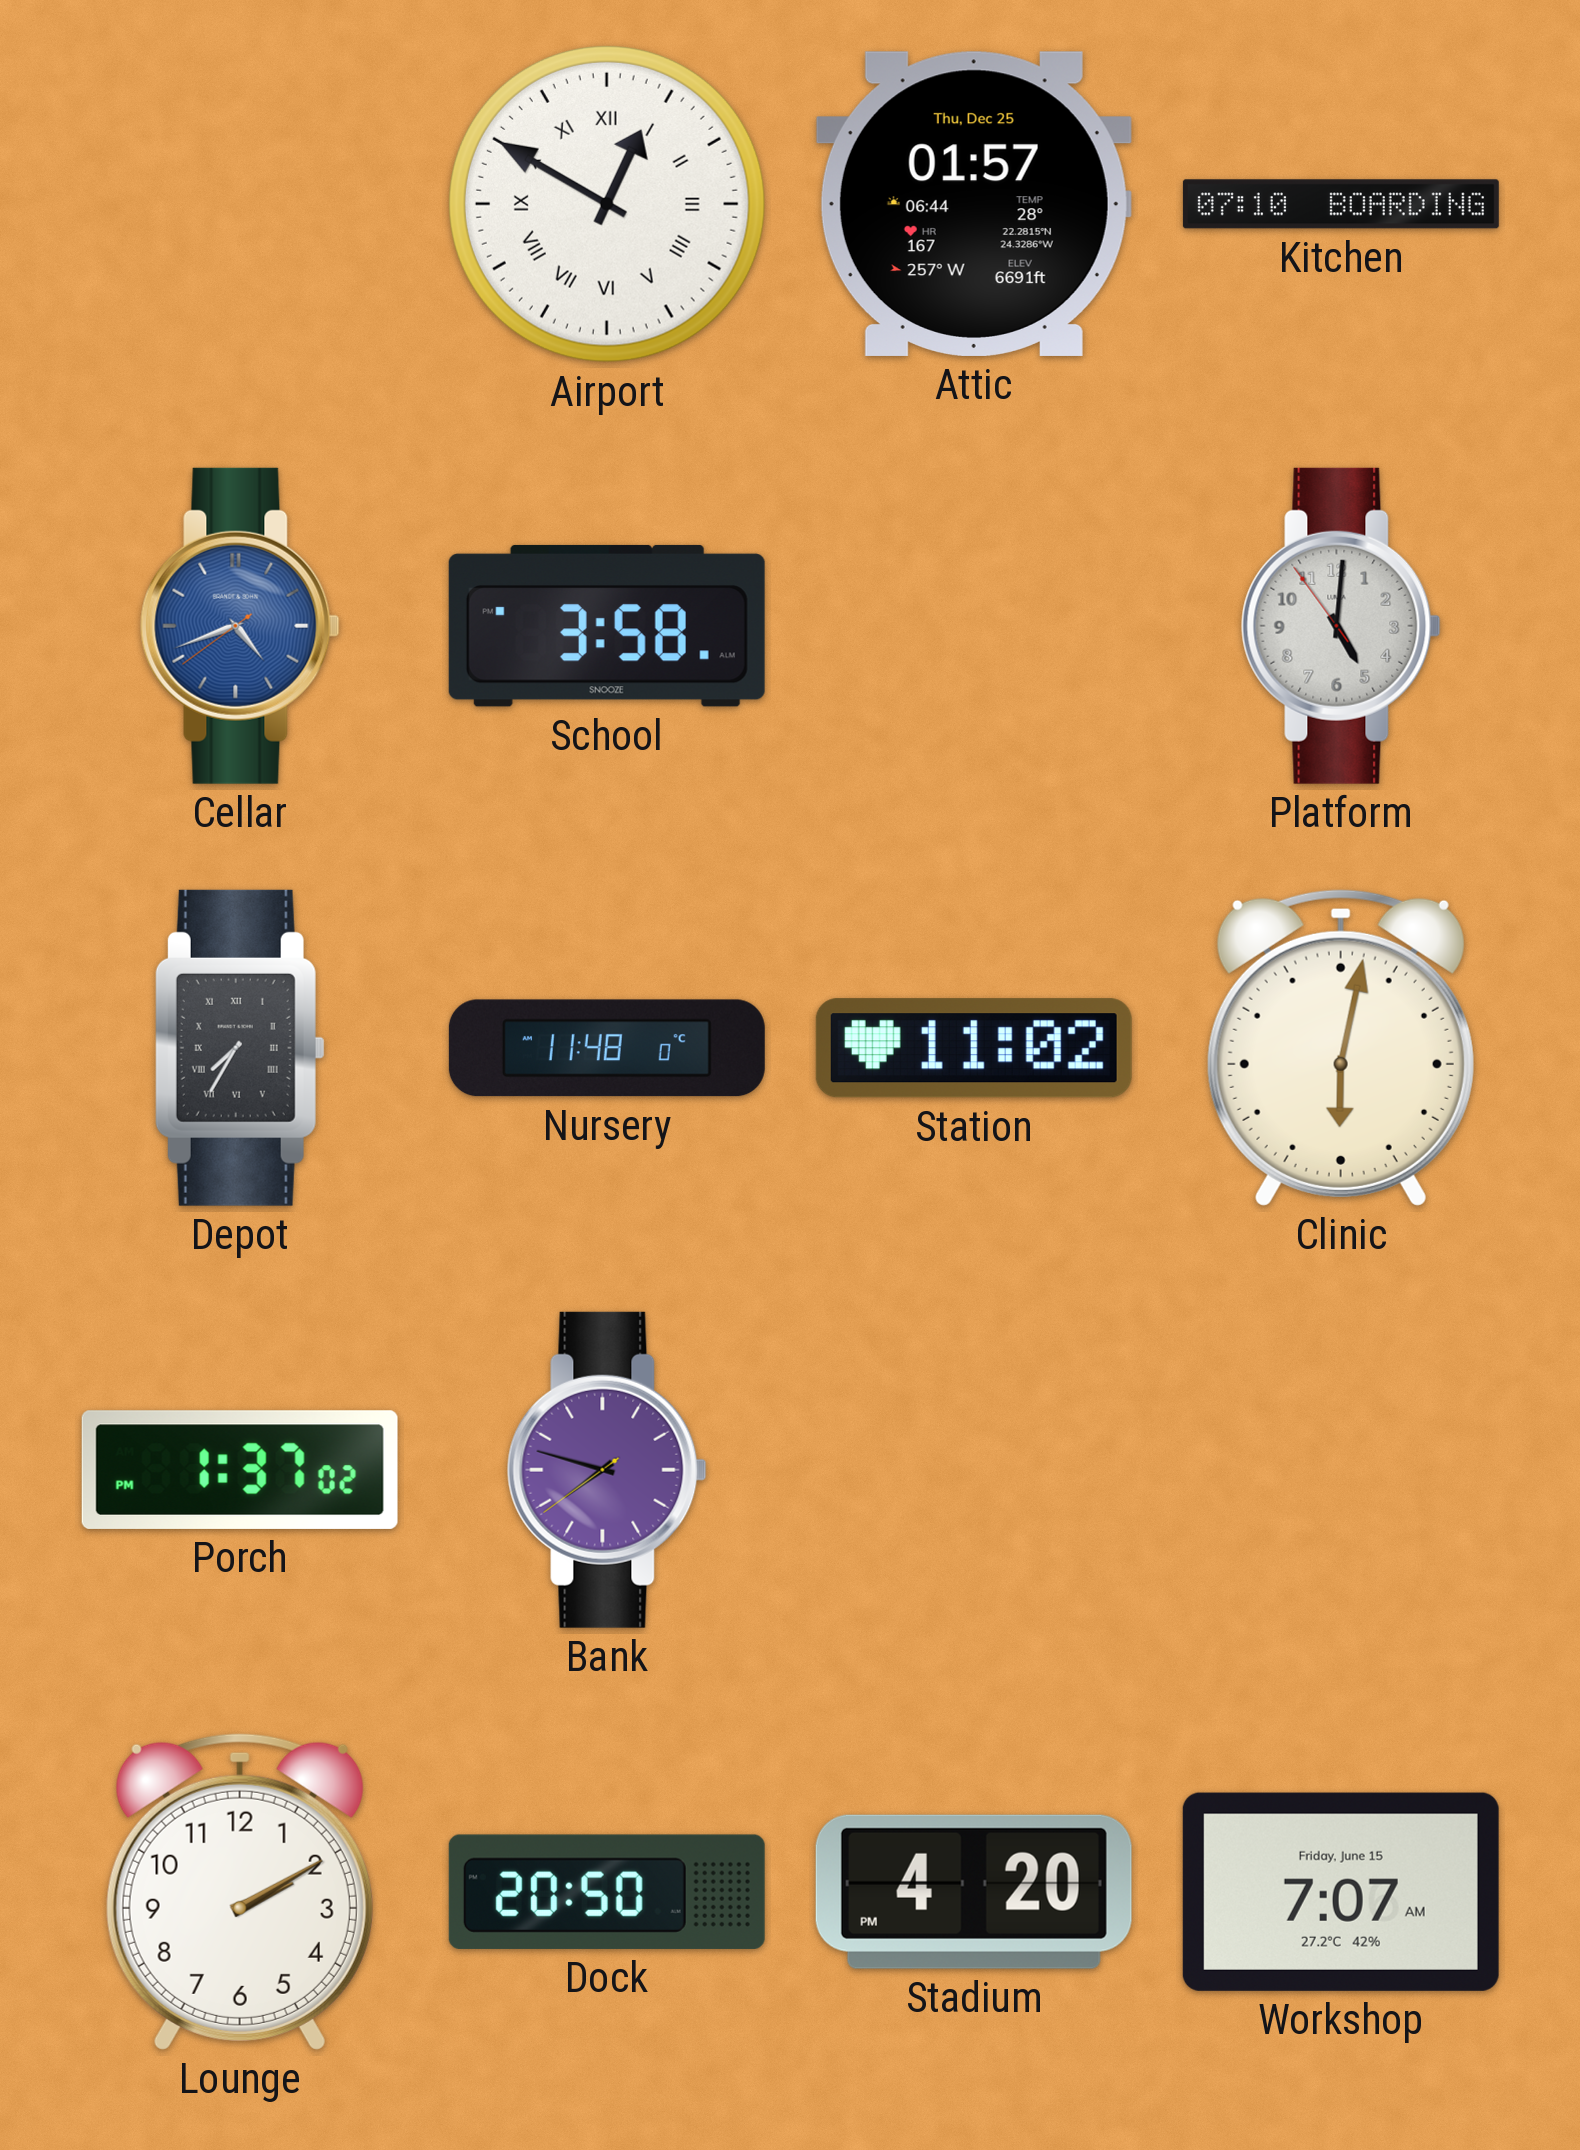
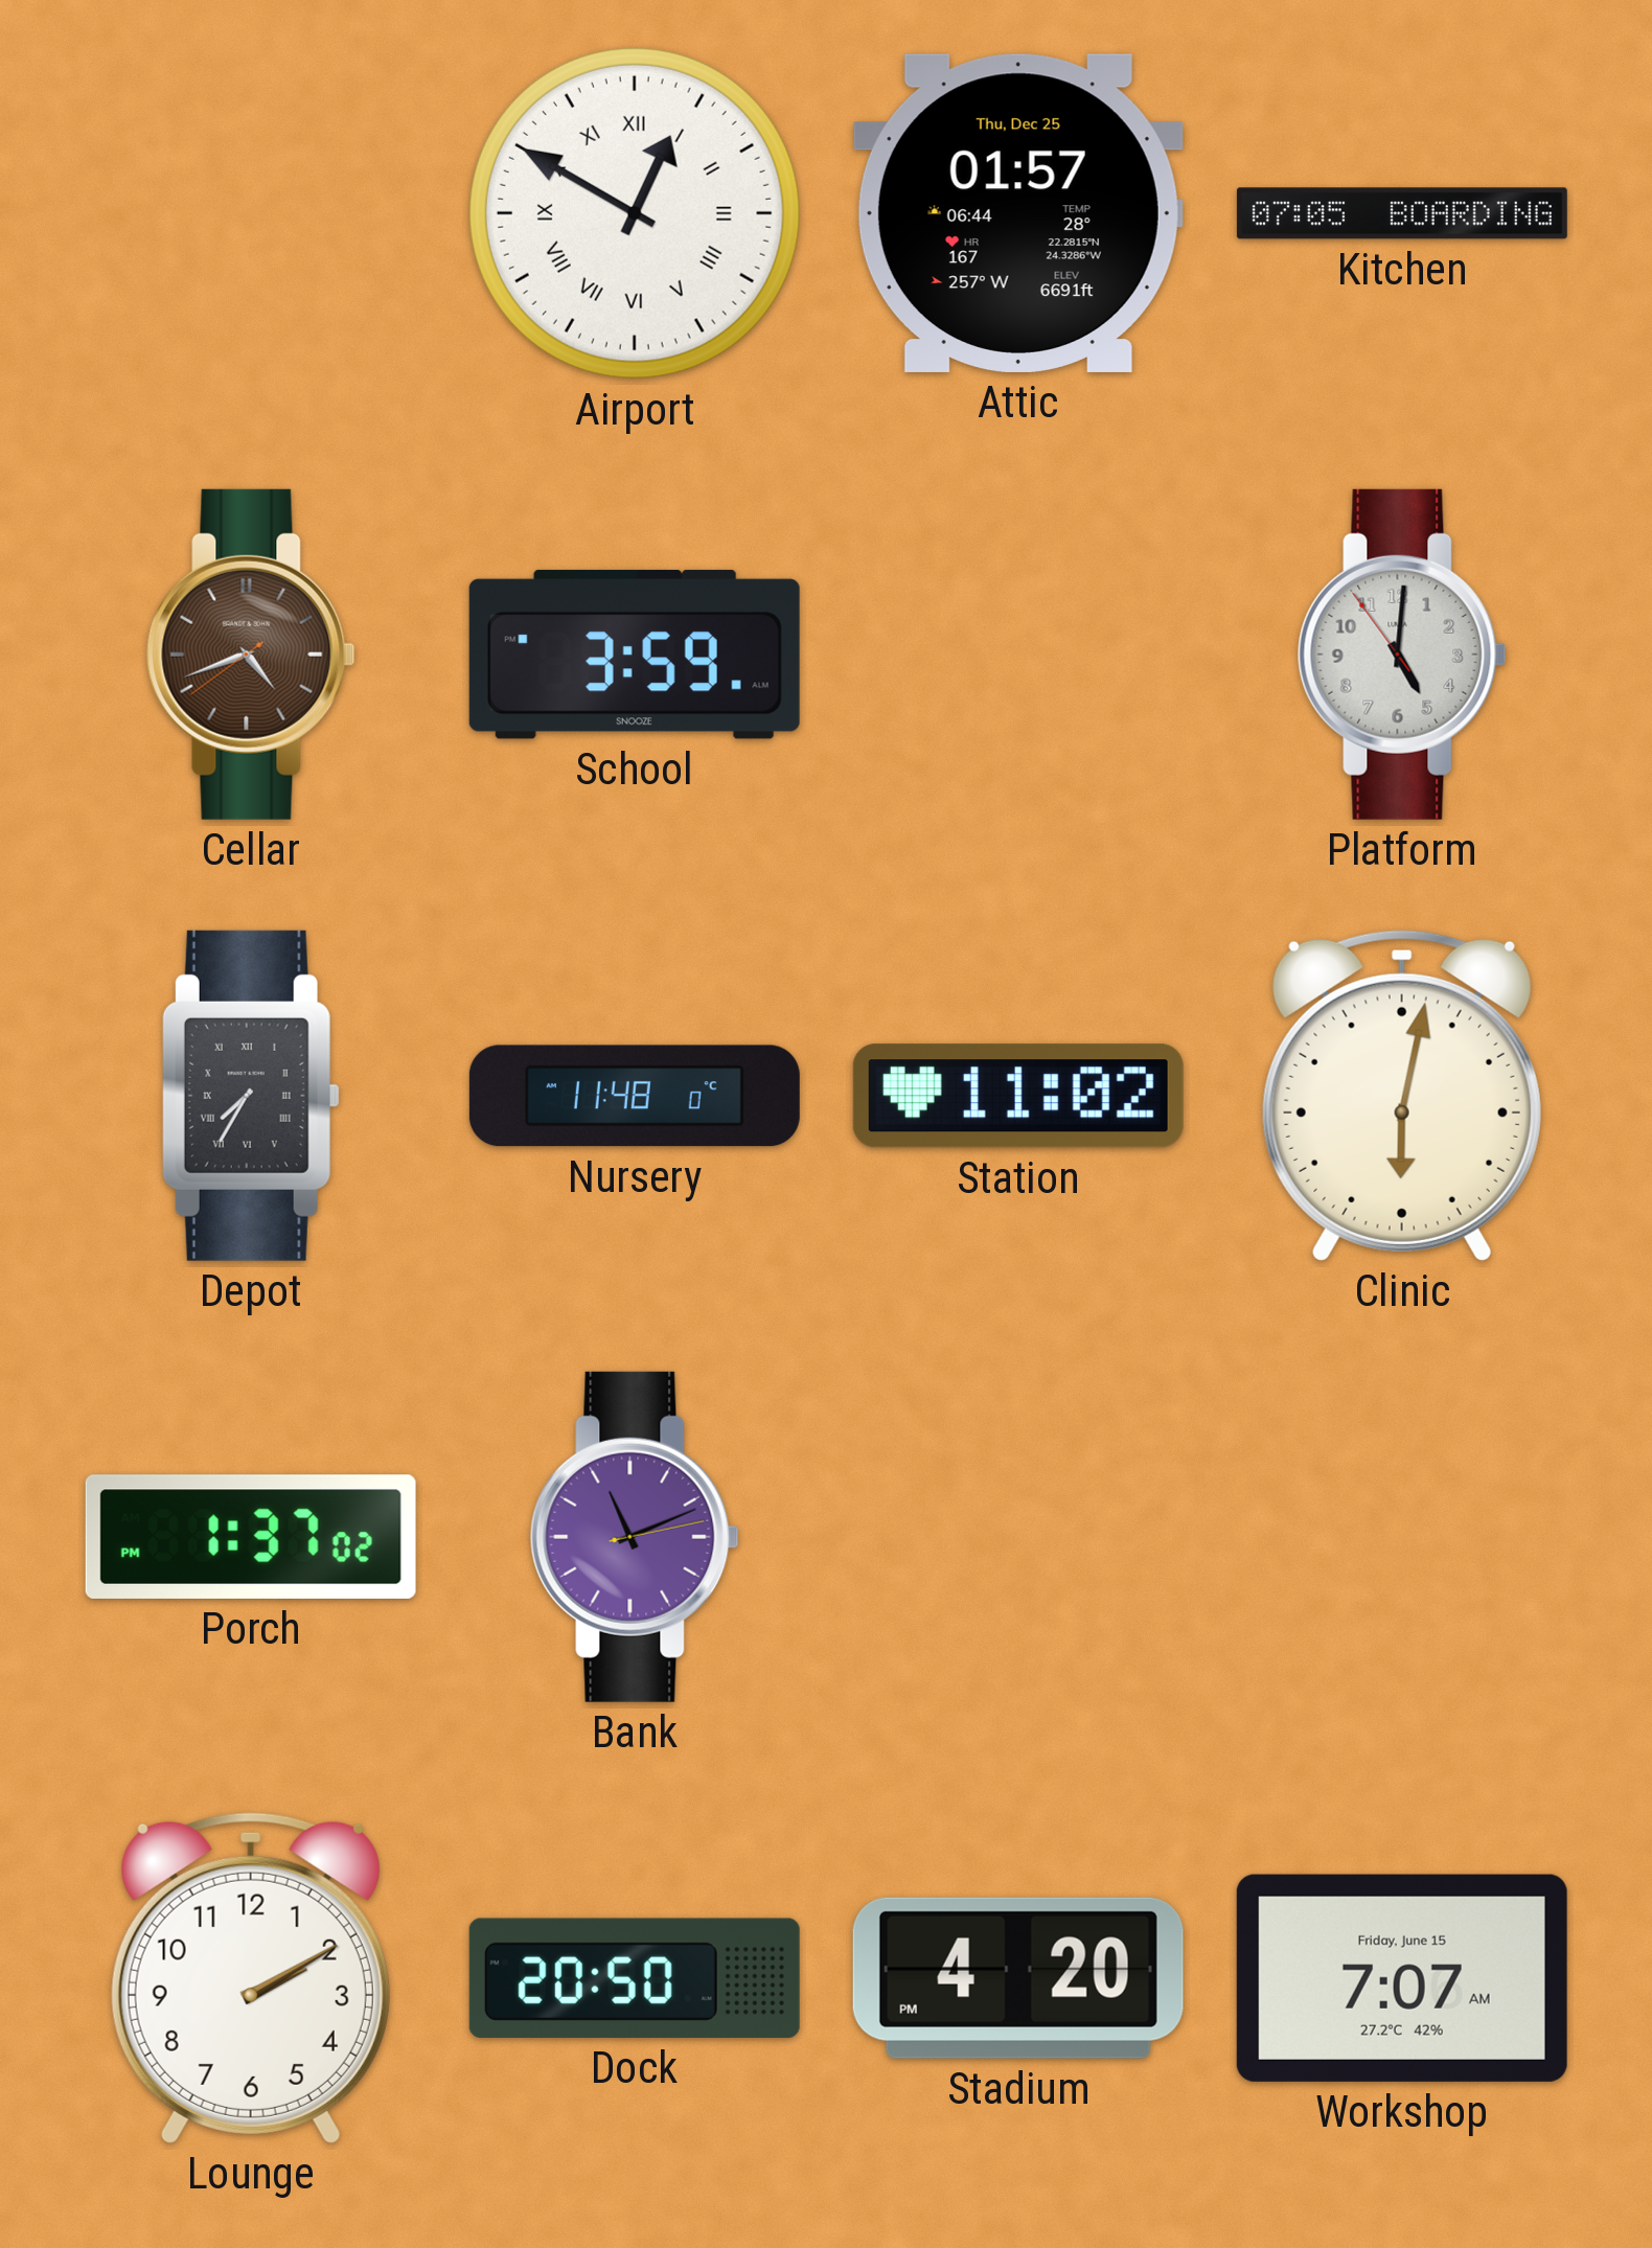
Kitchen: 07:10 -> 07:05
Cellar dial: blue -> brown
School: 3:58 -> 3:59
Bank: 7:47 -> 11:11
